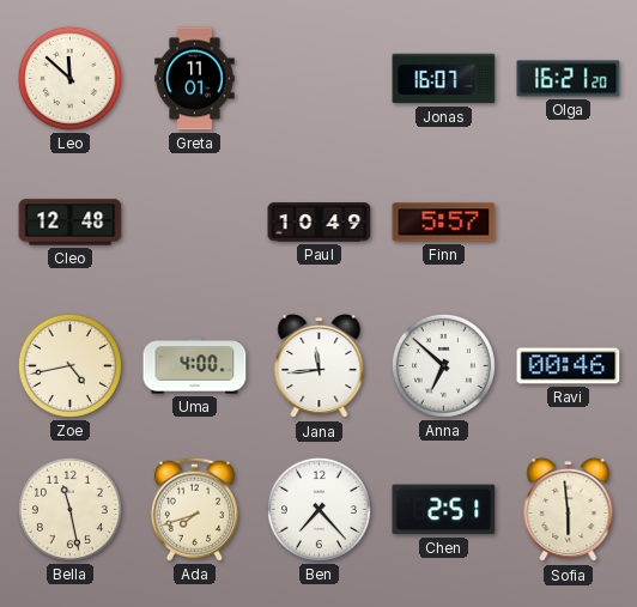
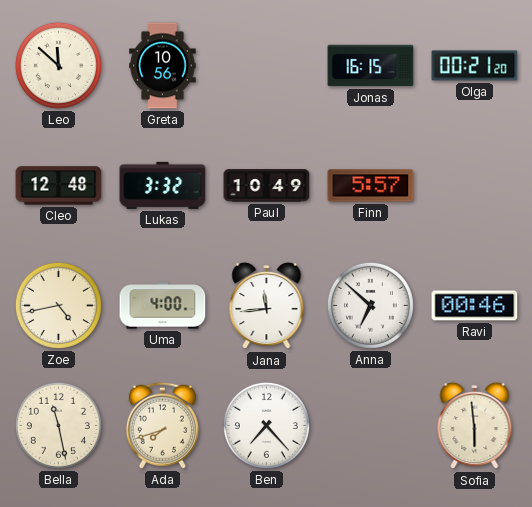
Greta: 11:01 -> 10:56
Jonas: 16:07 -> 16:15
Olga: 16:21 -> 00:21
Lukas: none -> 3:32
Chen: 2:51 -> none
